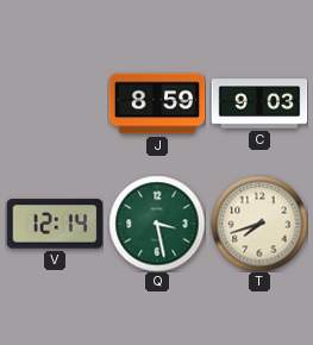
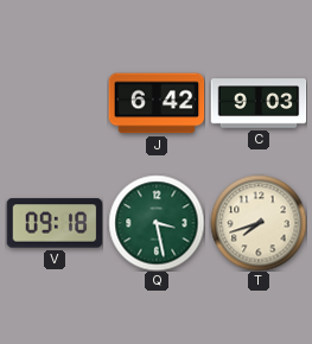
J: 8:59 -> 6:42
V: 12:14 -> 09:18
